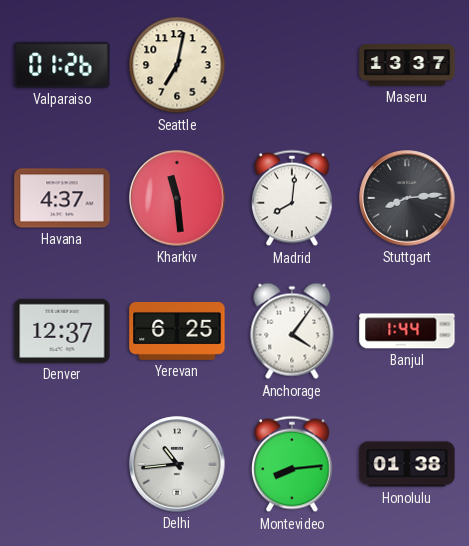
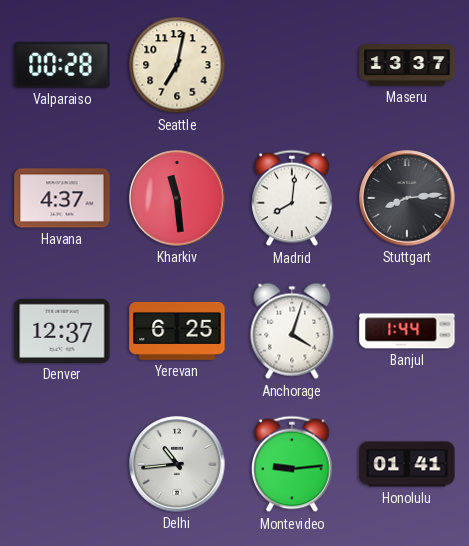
Valparaiso: 01:26 -> 00:28
Anchorage: 4:06 -> 4:03
Montevideo: 8:14 -> 9:14
Honolulu: 01:38 -> 01:41
